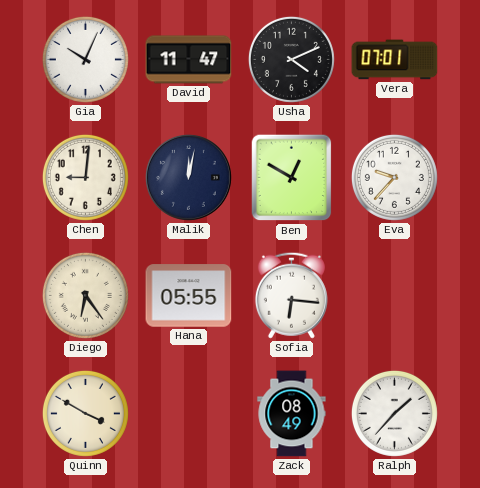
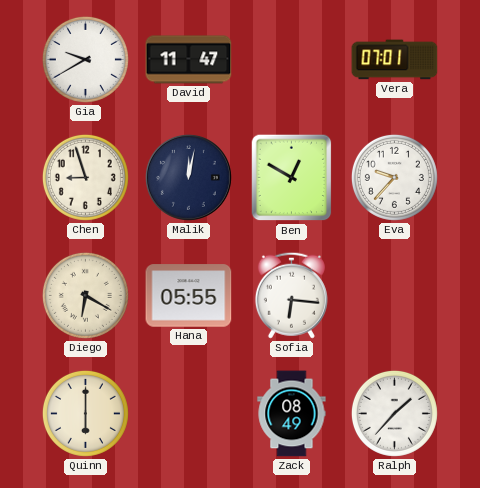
Gia: 10:04 -> 9:40
Usha: 4:11 -> none
Chen: 9:01 -> 8:57
Diego: 6:24 -> 6:20
Quinn: 3:50 -> 6:00
